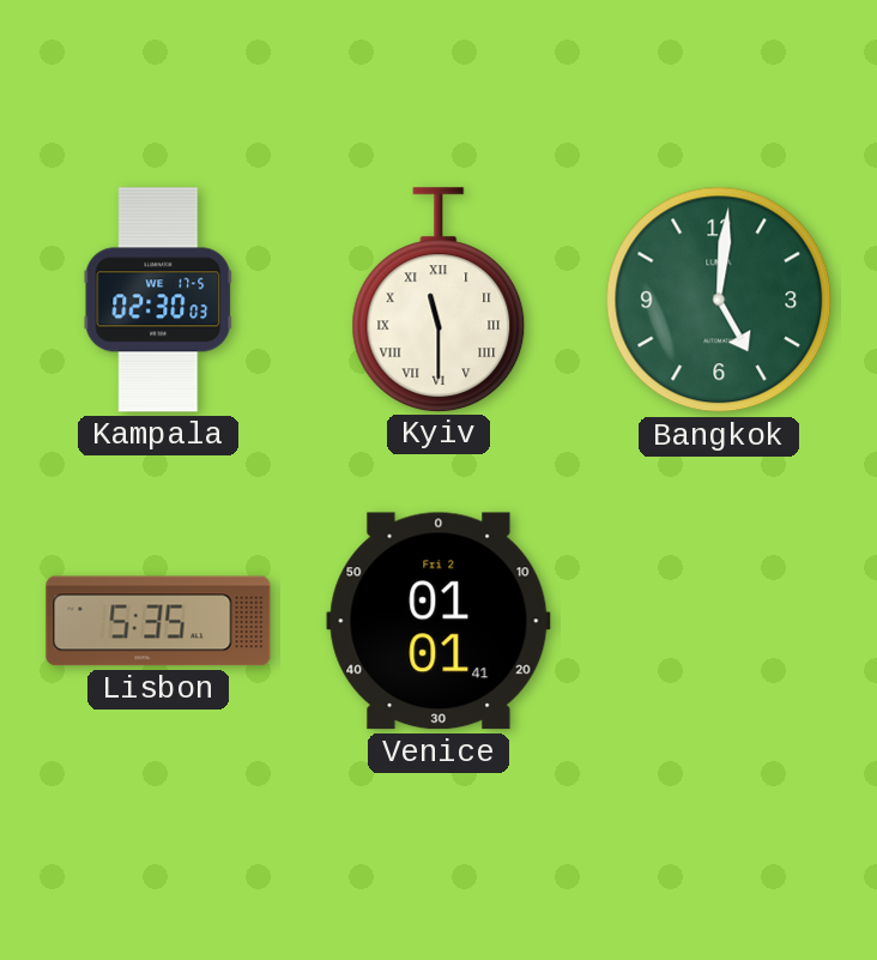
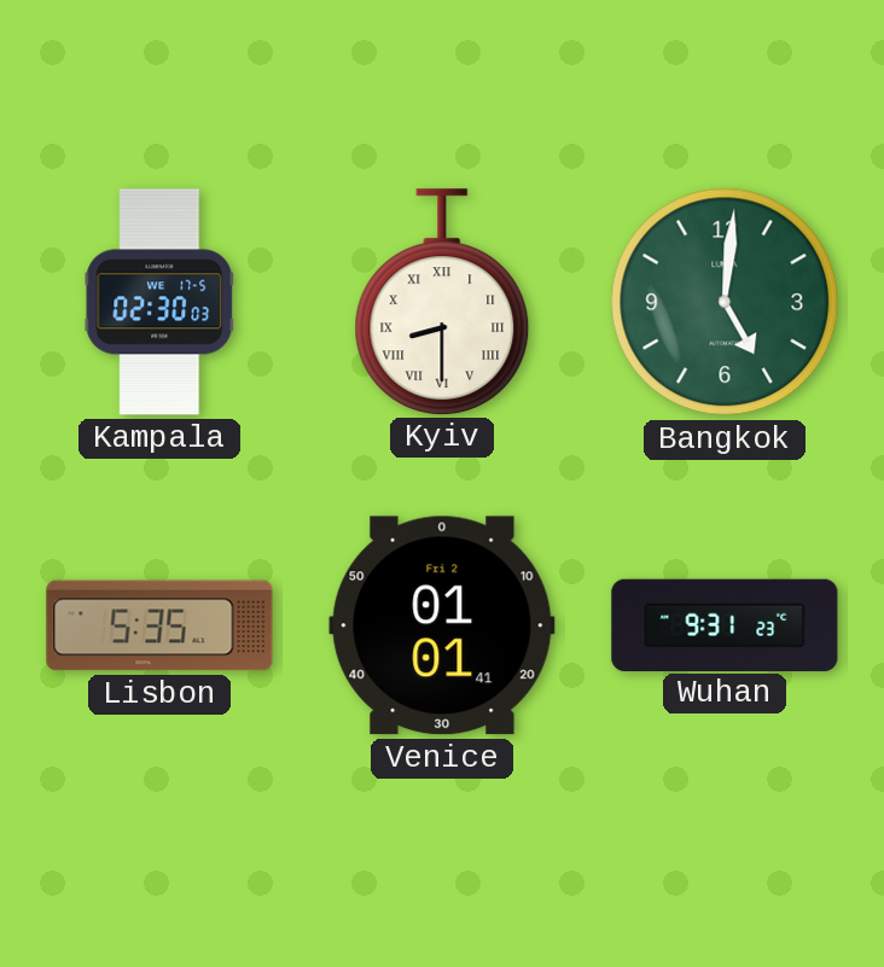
Kyiv: 11:30 -> 8:30
Wuhan: none -> 9:31
